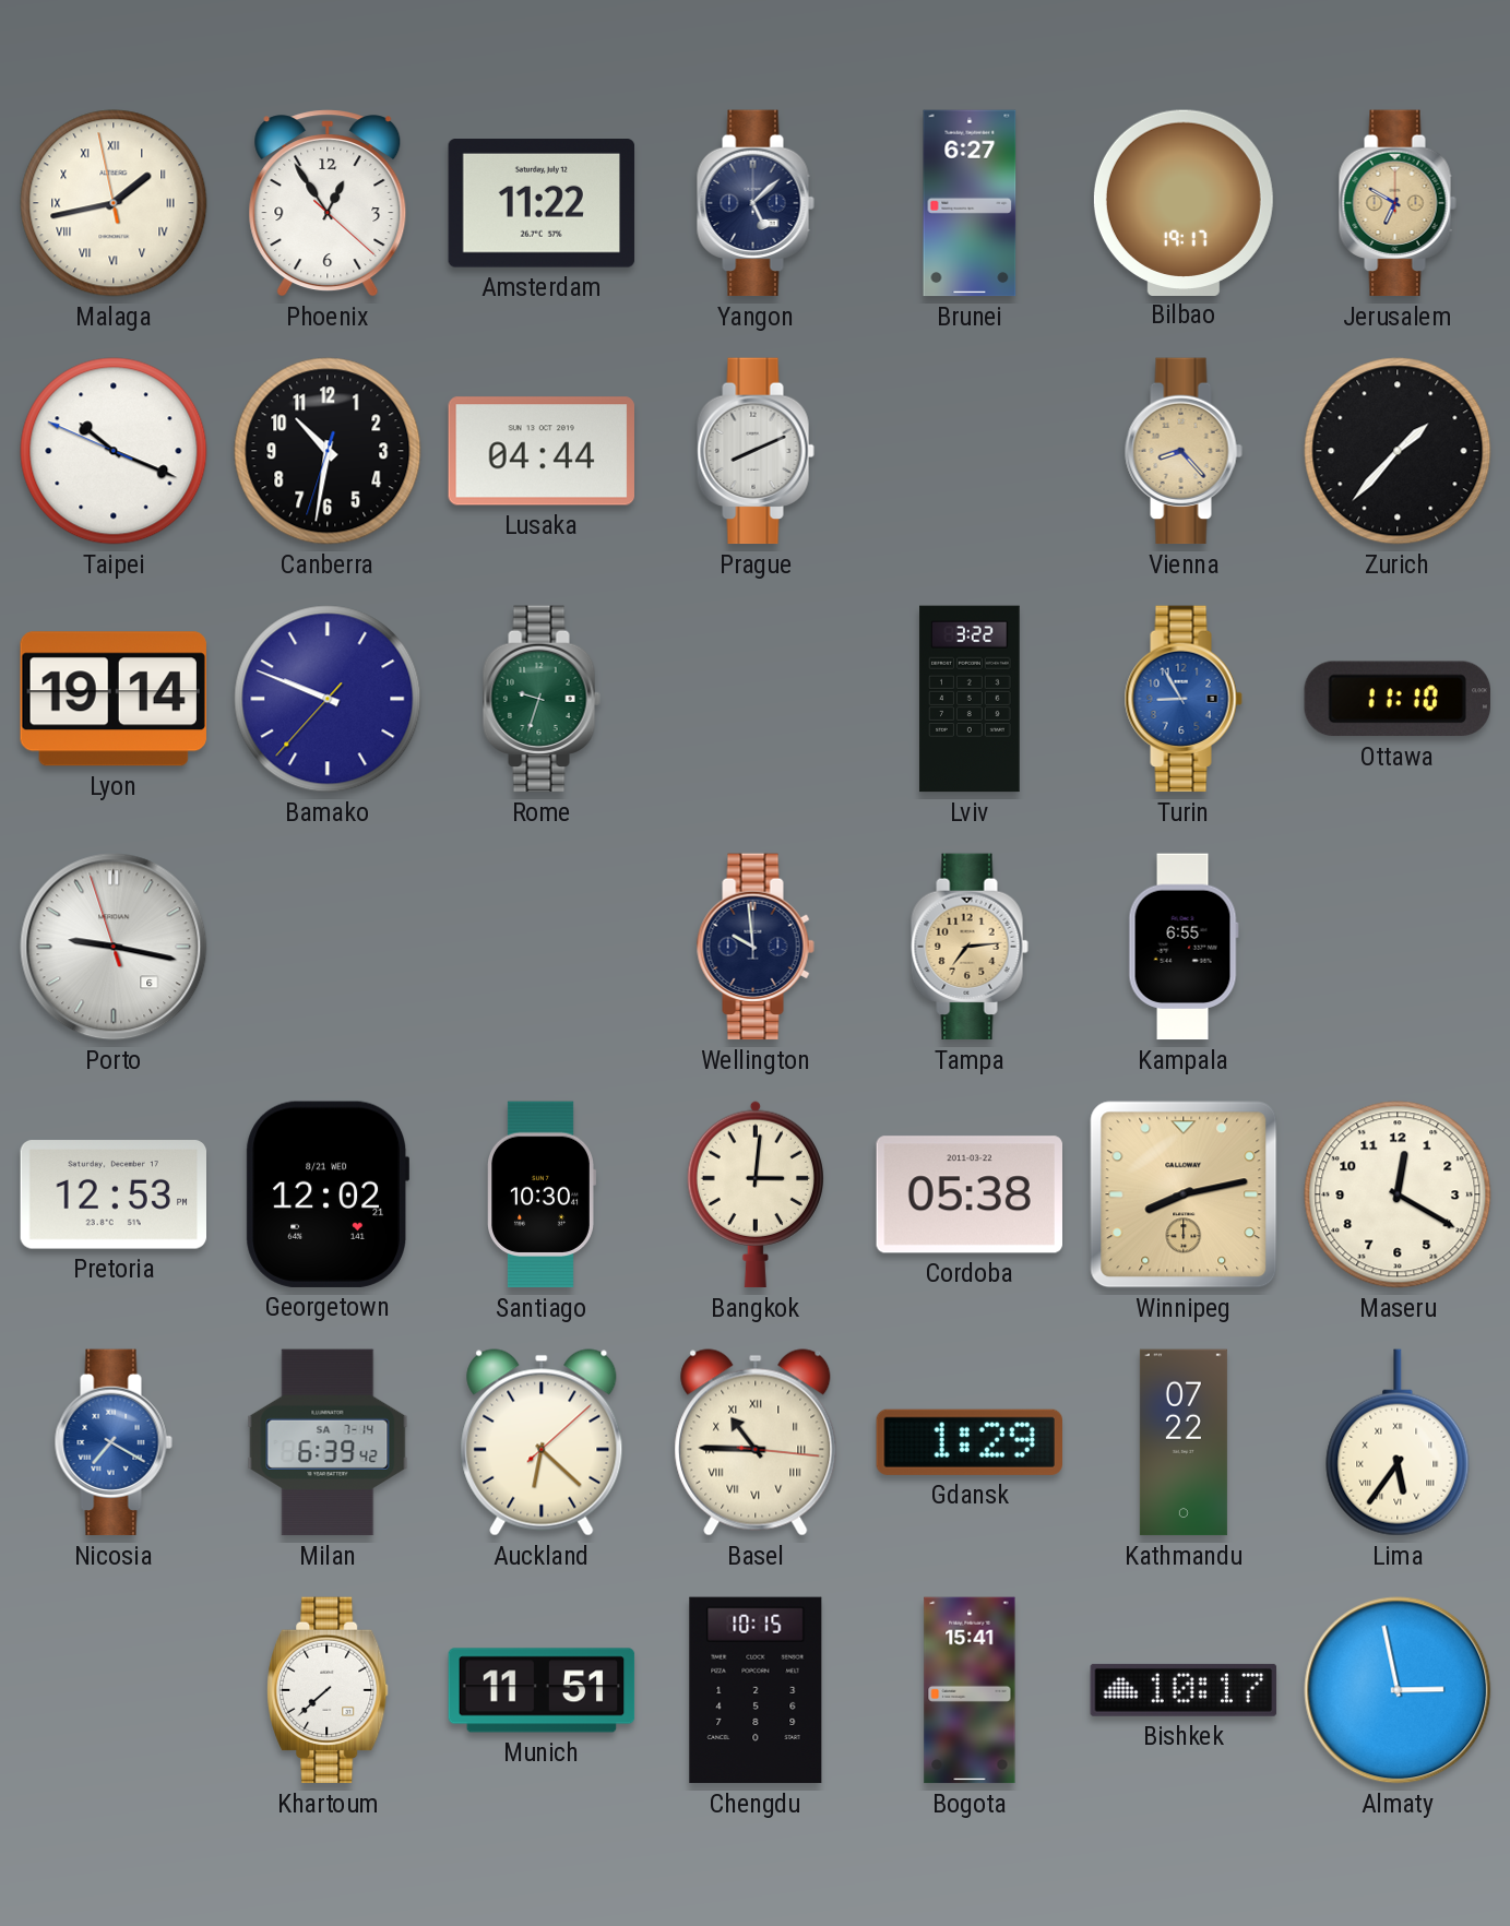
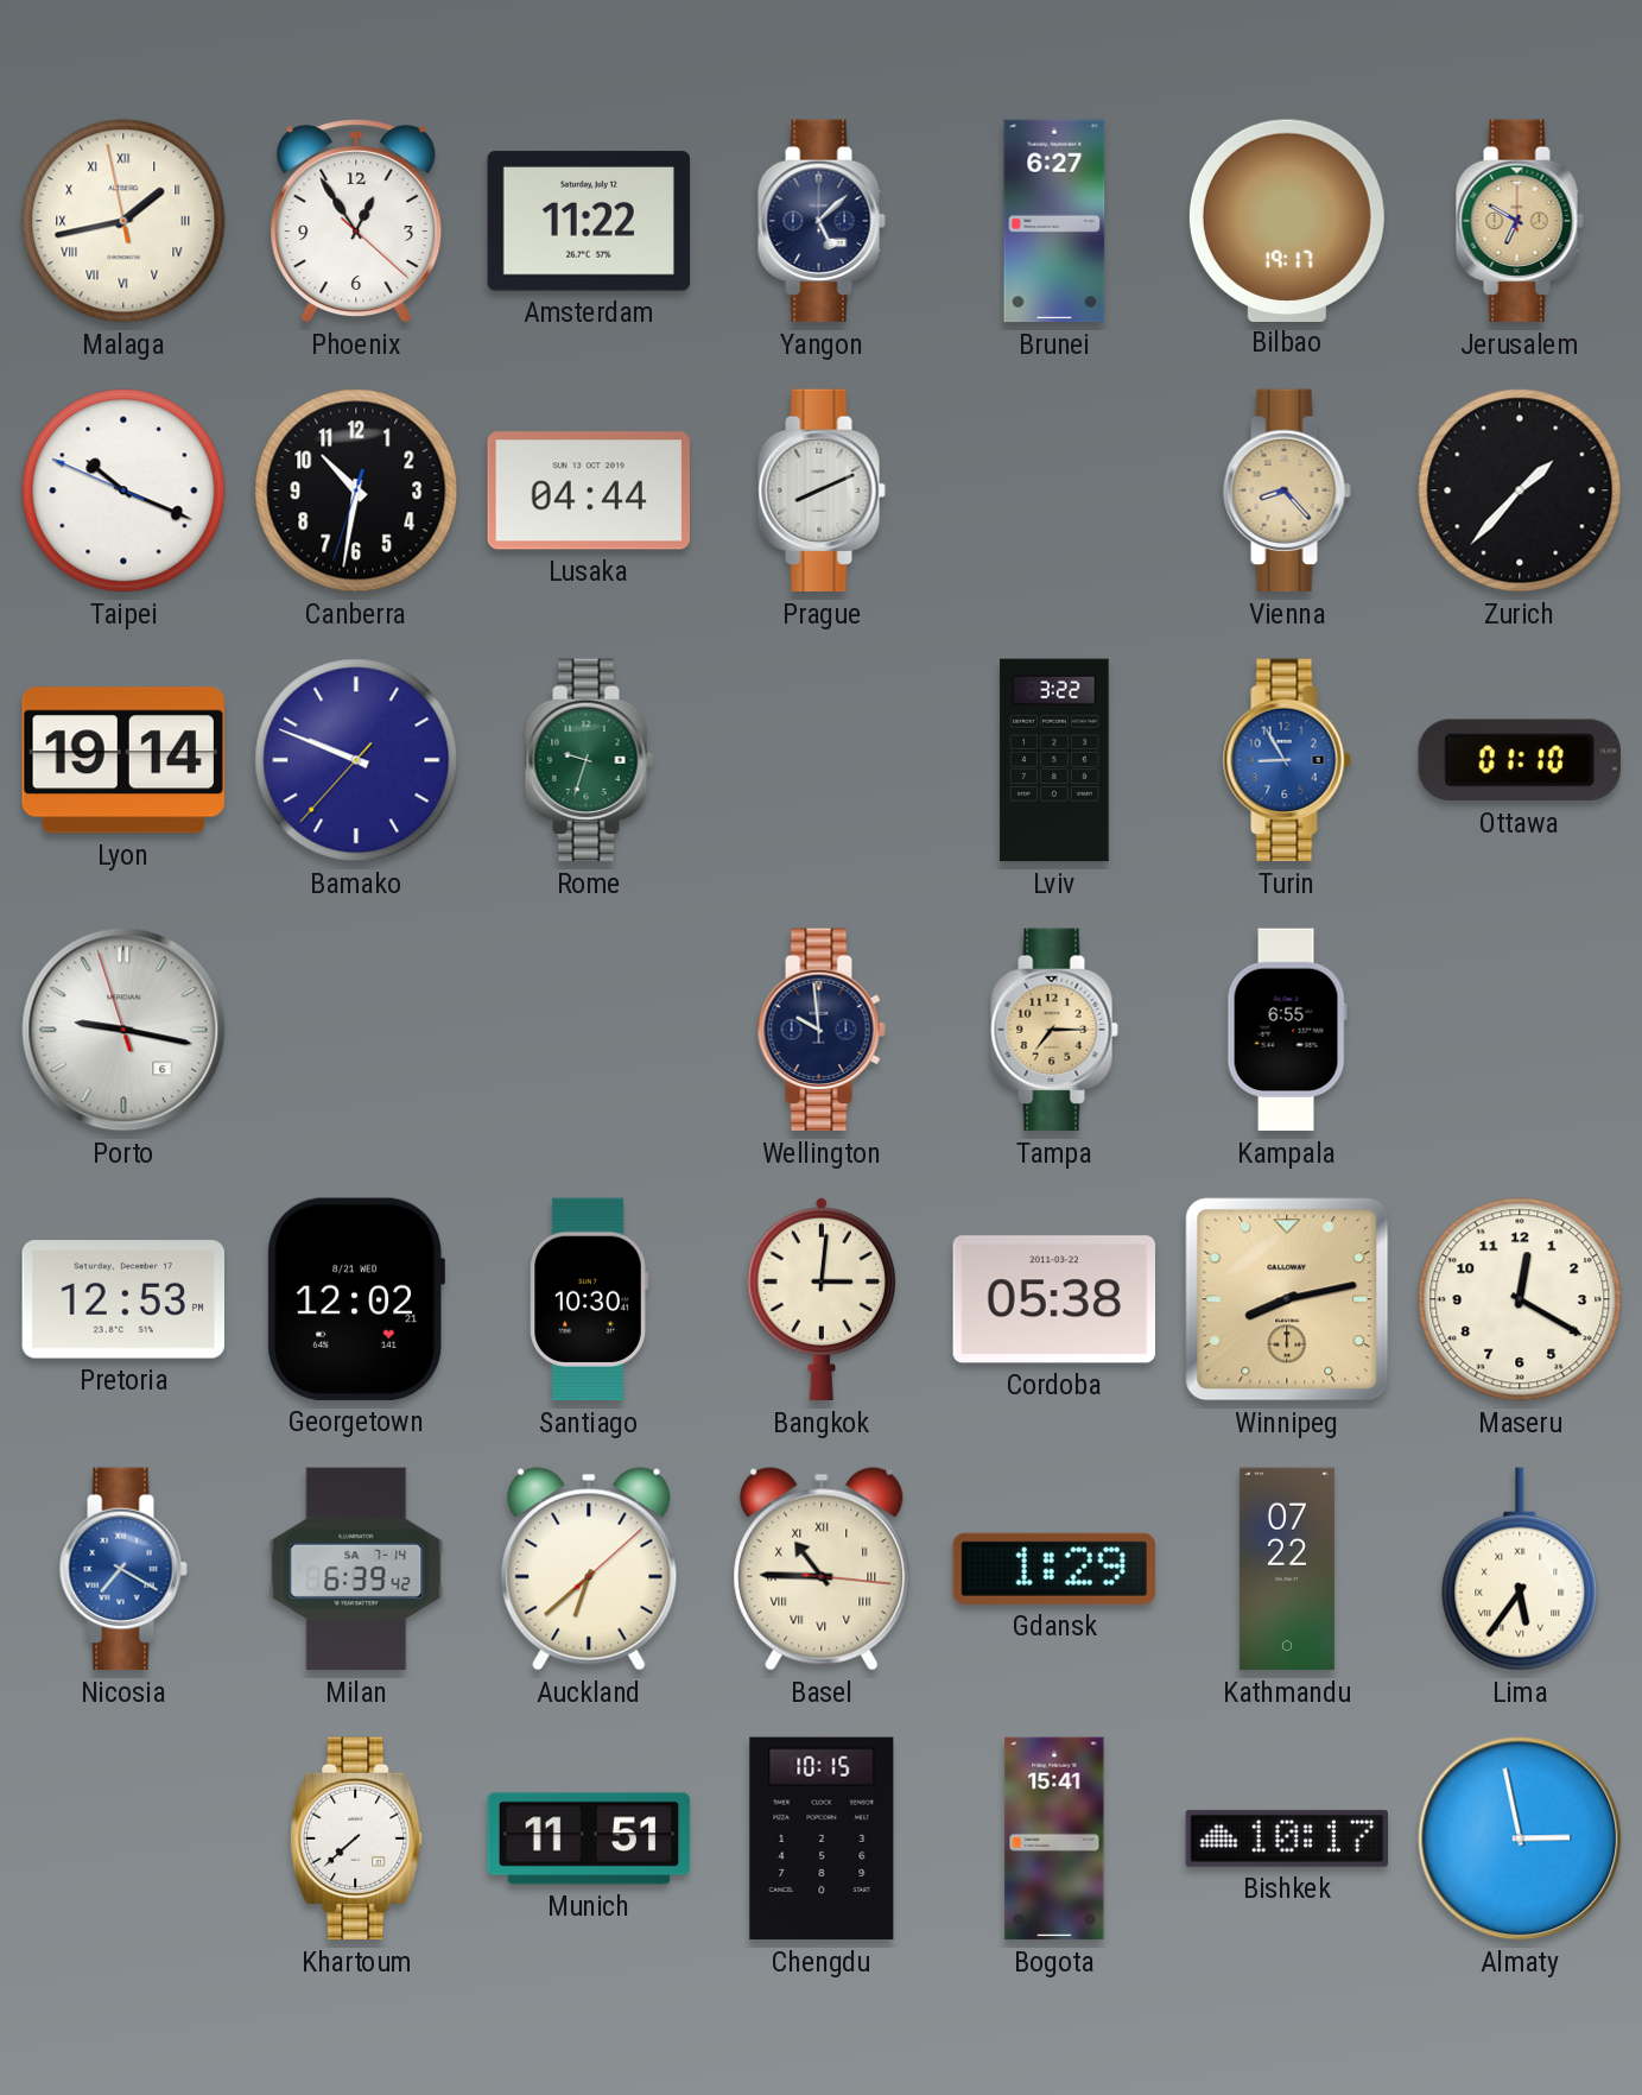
Ottawa: 11:10 -> 01:10
Tampa: 7:14 -> 7:15
Auckland: 6:22 -> 6:38
